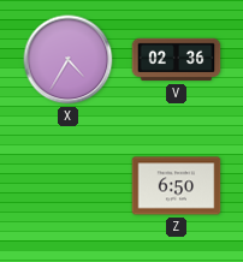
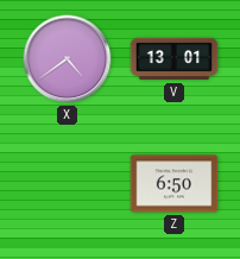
X: 4:35 -> 4:39
V: 02:36 -> 13:01
